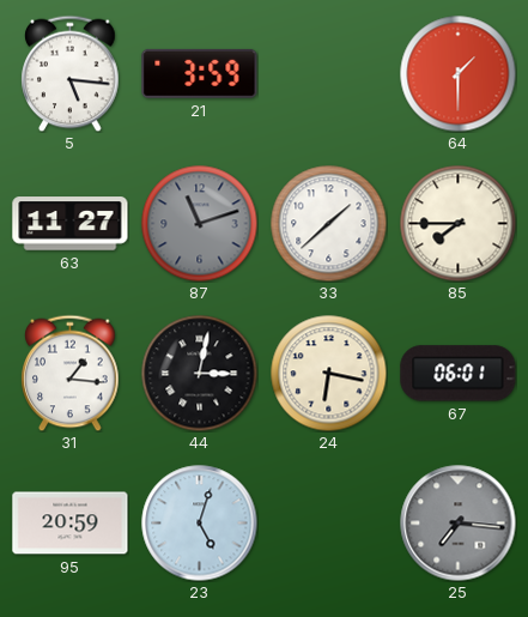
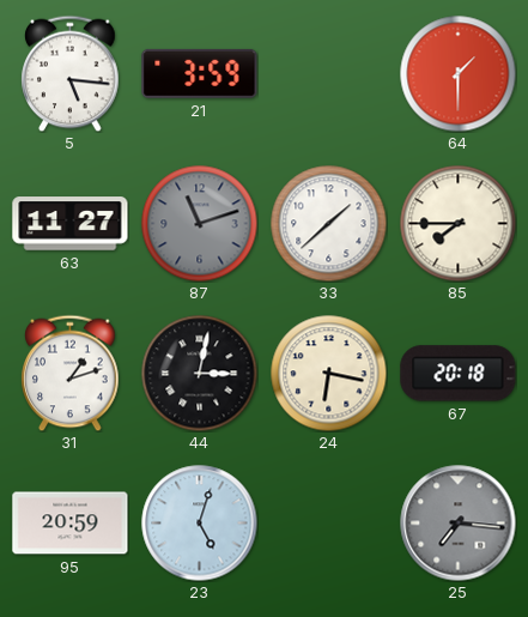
31: 1:16 -> 1:12
67: 06:01 -> 20:18
